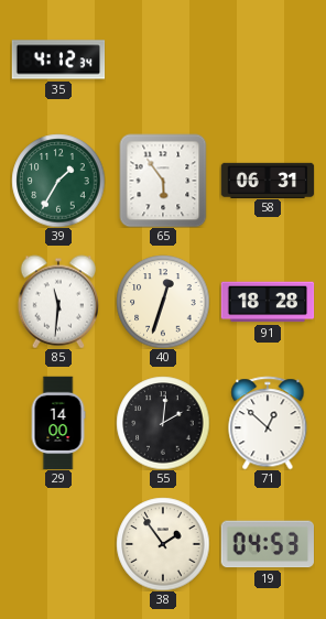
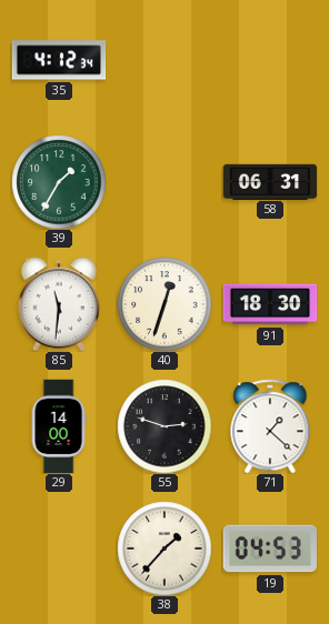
65: 5:54 -> none
91: 18:28 -> 18:30
55: 2:01 -> 2:48
71: 12:52 -> 1:22
38: 1:54 -> 1:37
